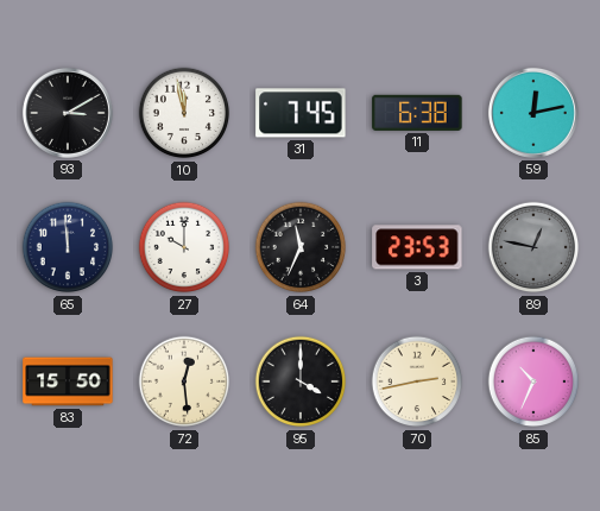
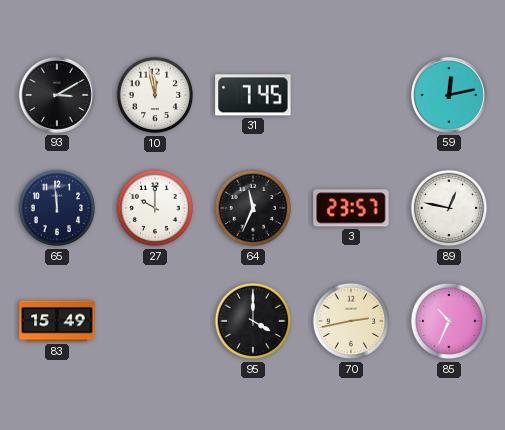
11: 6:38 -> none
3: 23:53 -> 23:57
89 dial: grey -> white
83: 15:50 -> 15:49
72: 12:29 -> none
